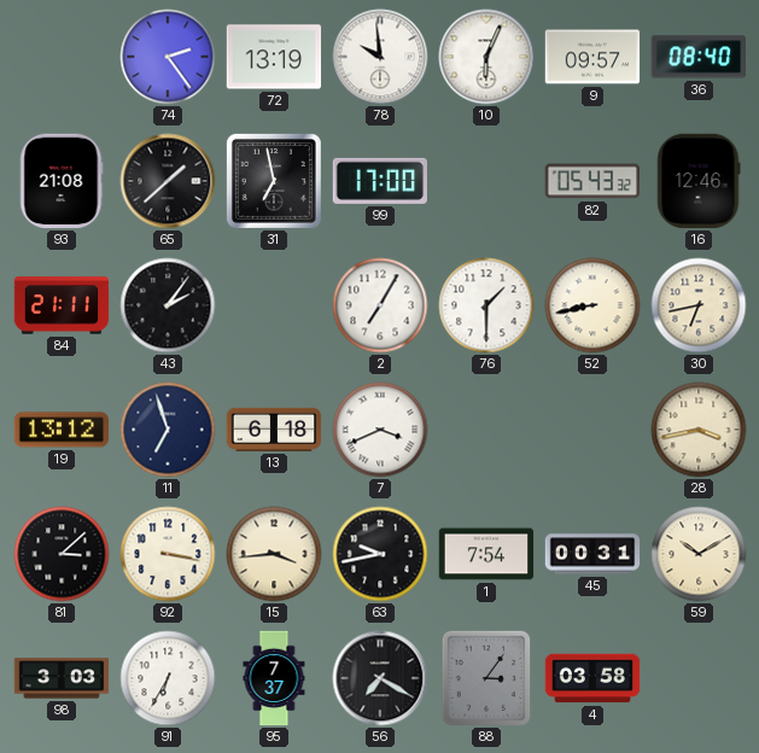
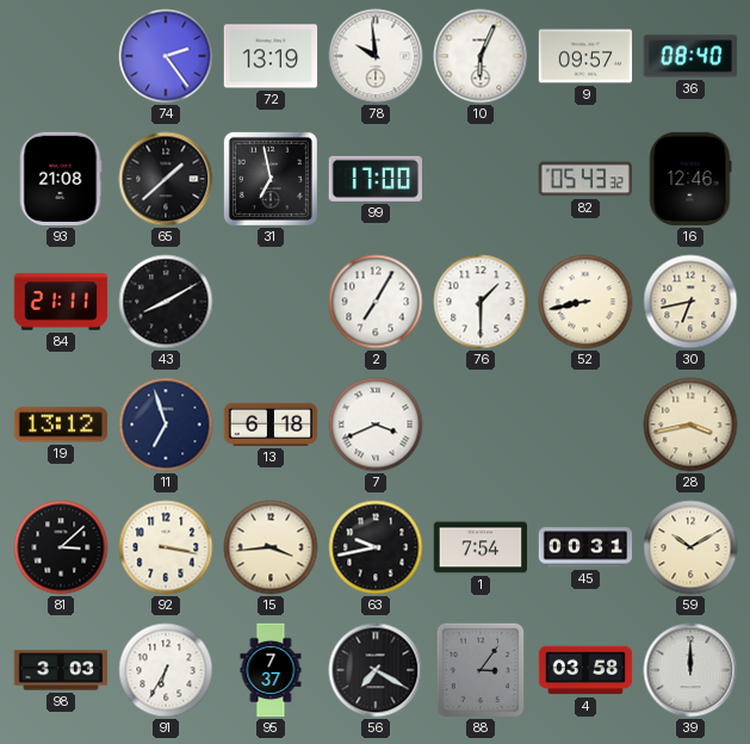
43: 2:06 -> 8:10
39: none -> 12:00
